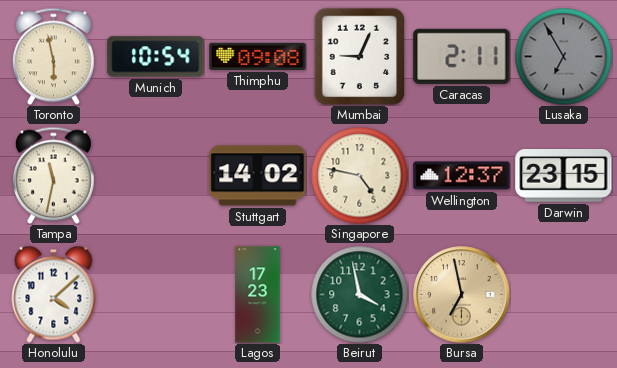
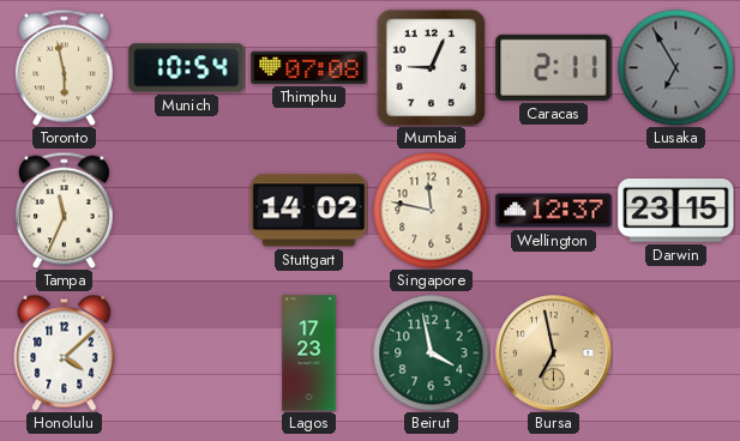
Thimphu: 09:08 -> 07:08
Tampa: 11:32 -> 11:34
Singapore: 4:47 -> 11:47
